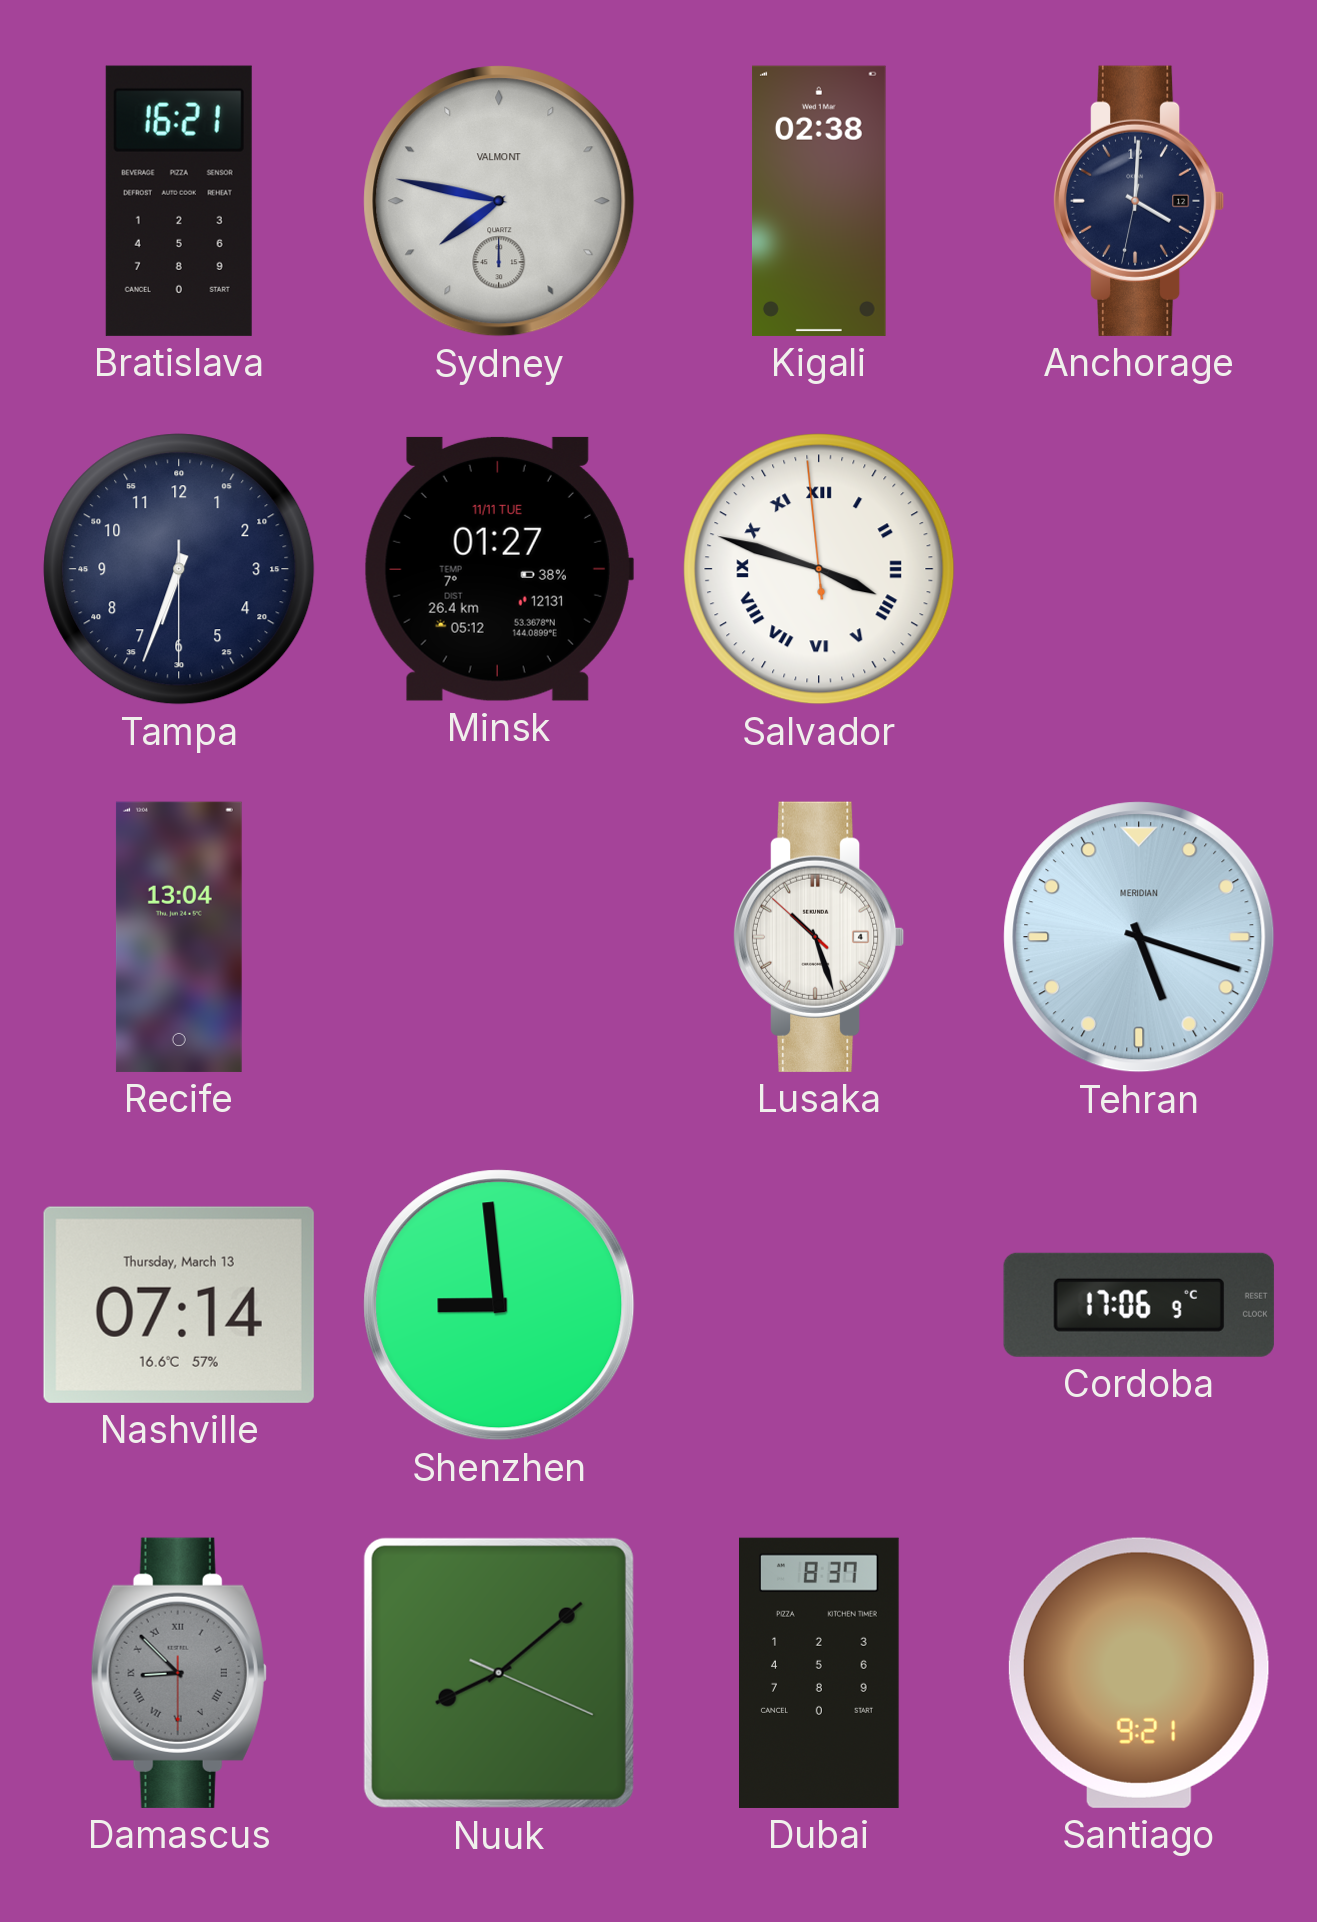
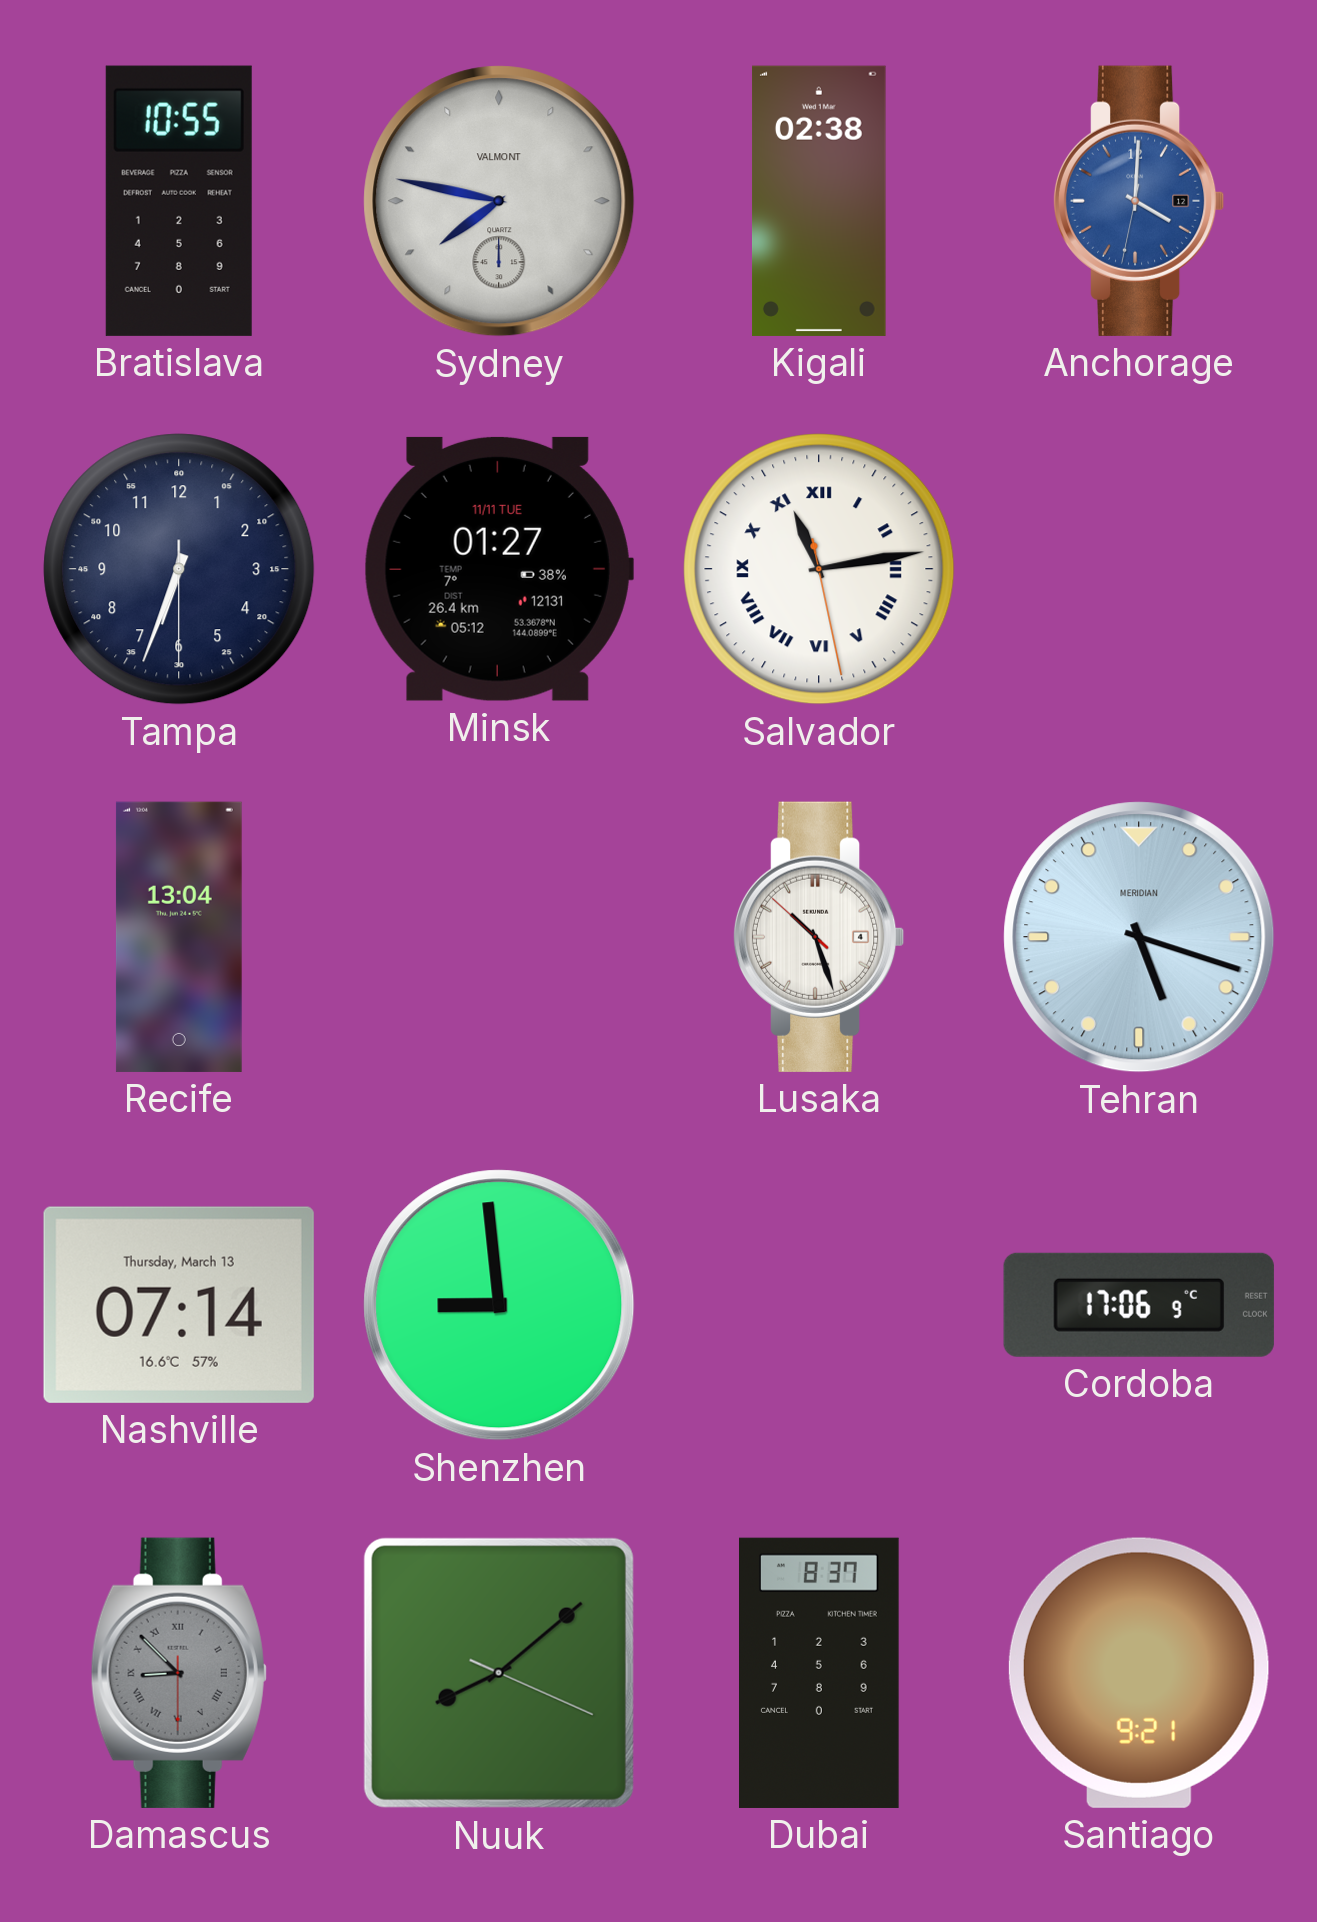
Bratislava: 16:21 -> 10:55
Anchorage dial: navy -> blue
Salvador: 3:47 -> 11:13
